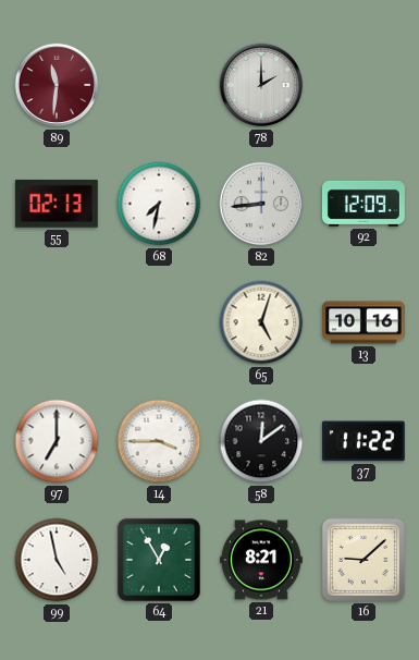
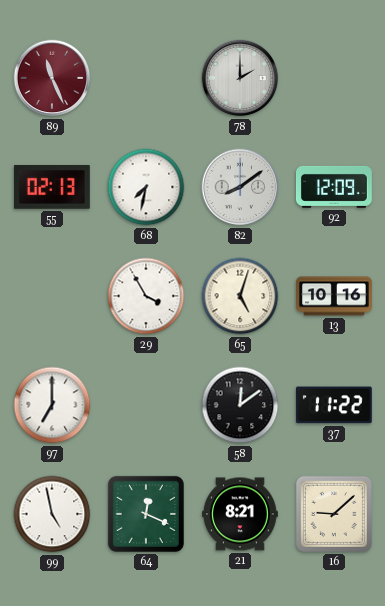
89: 11:31 -> 11:26
82: 8:44 -> 8:09
29: none -> 3:55
14: 3:45 -> none
64: 12:55 -> 12:19
